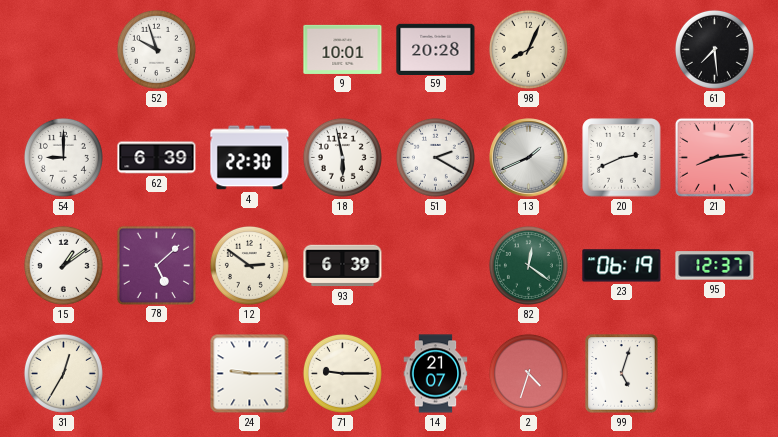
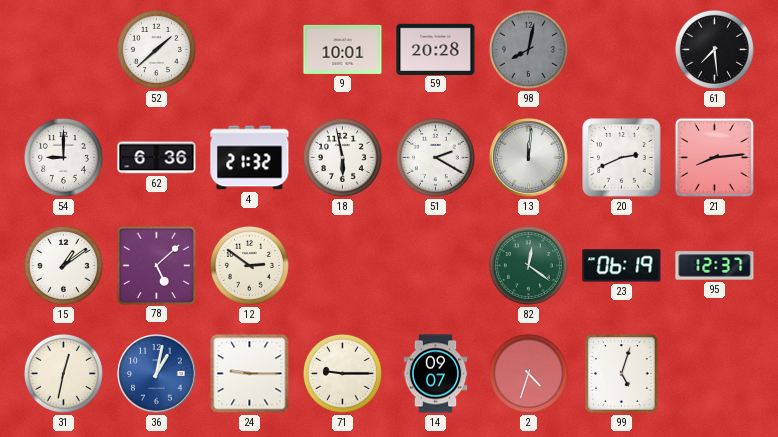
52: 9:57 -> 1:38
98: 8:04 -> 8:02
98 dial: cream -> grey
62: 6:39 -> 6:36
4: 22:30 -> 21:32
13: 1:41 -> 12:01
93: 6:39 -> none
31: 12:35 -> 12:32
36: none -> 1:02
14: 21:07 -> 09:07
